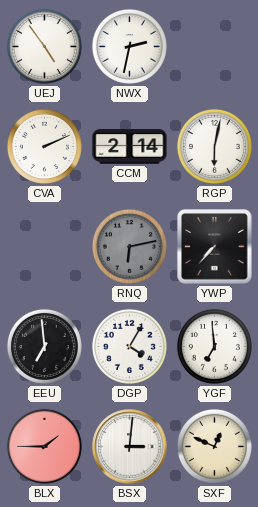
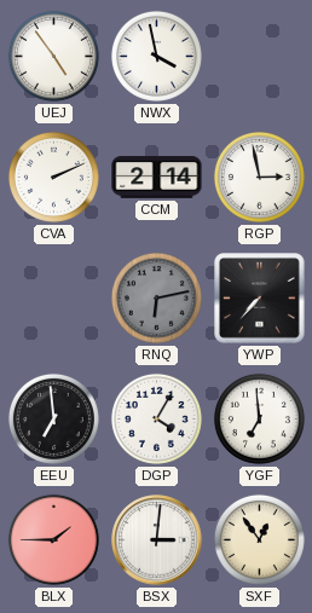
NWX: 2:32 -> 3:58
RGP: 6:02 -> 2:58
SXF: 12:49 -> 12:54
